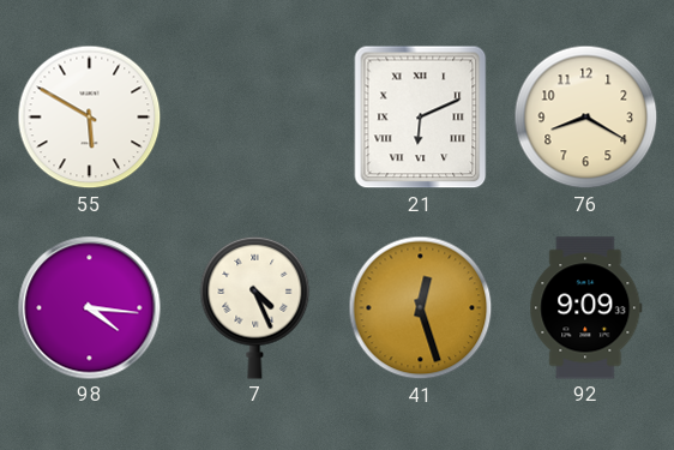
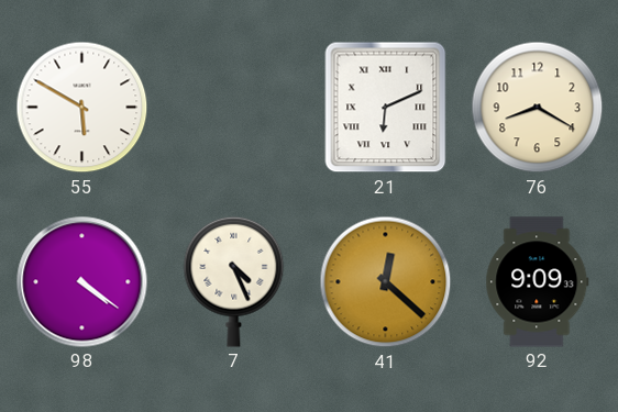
98: 4:16 -> 4:21
41: 12:27 -> 12:22
